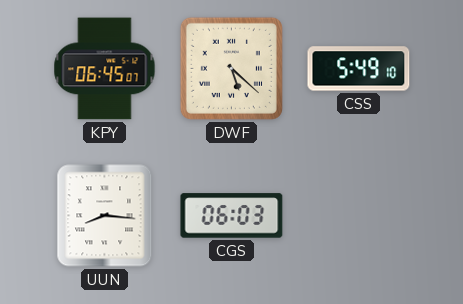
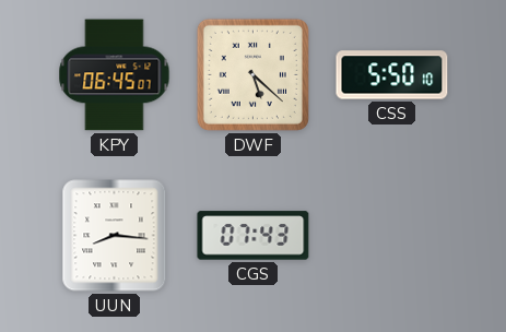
CSS: 5:49 -> 5:50
CGS: 06:03 -> 07:43
